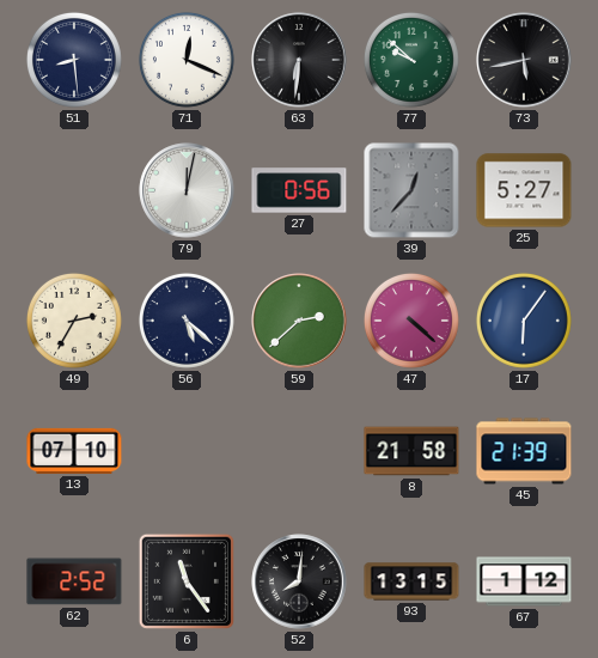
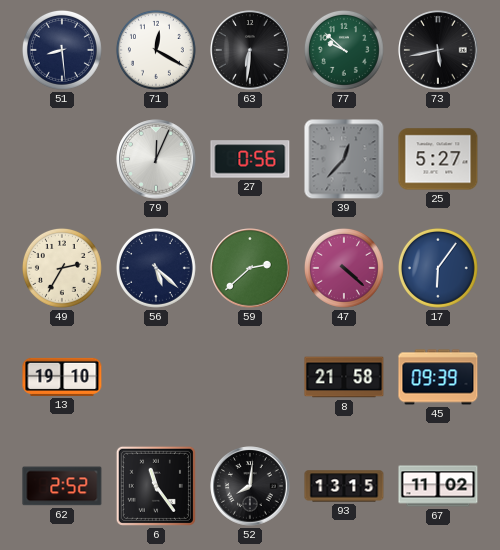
71: 12:19 -> 12:20
79: 12:02 -> 12:04
13: 07:10 -> 19:10
45: 21:39 -> 09:39
67: 1:12 -> 11:02
